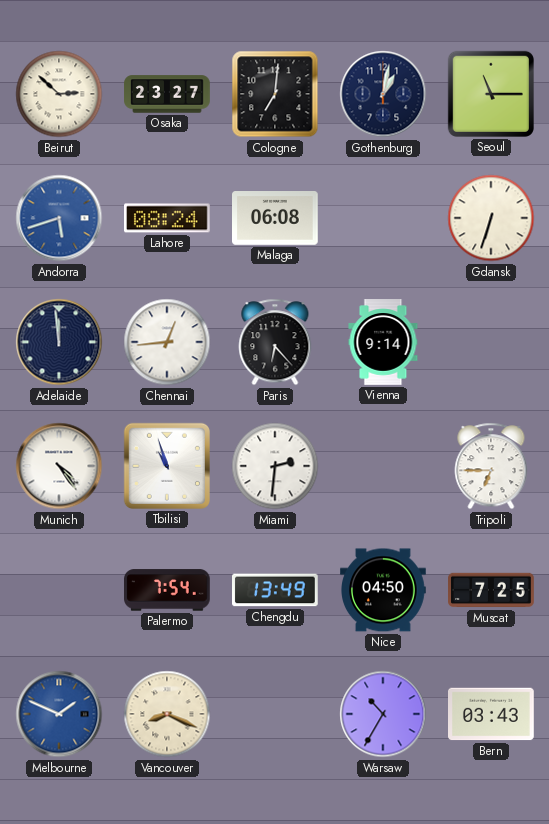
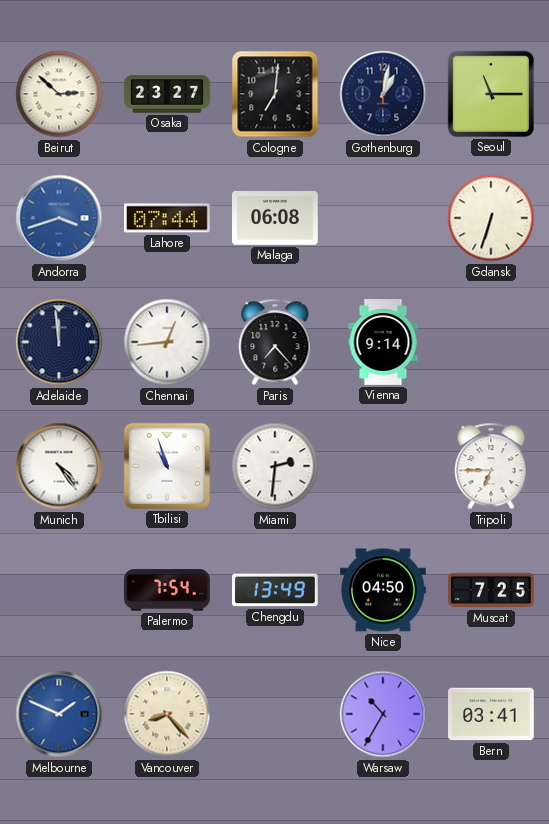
Andorra: 5:42 -> 3:42
Lahore: 08:24 -> 07:44
Paris: 6:23 -> 7:23
Vancouver: 8:19 -> 8:23
Bern: 03:43 -> 03:41
